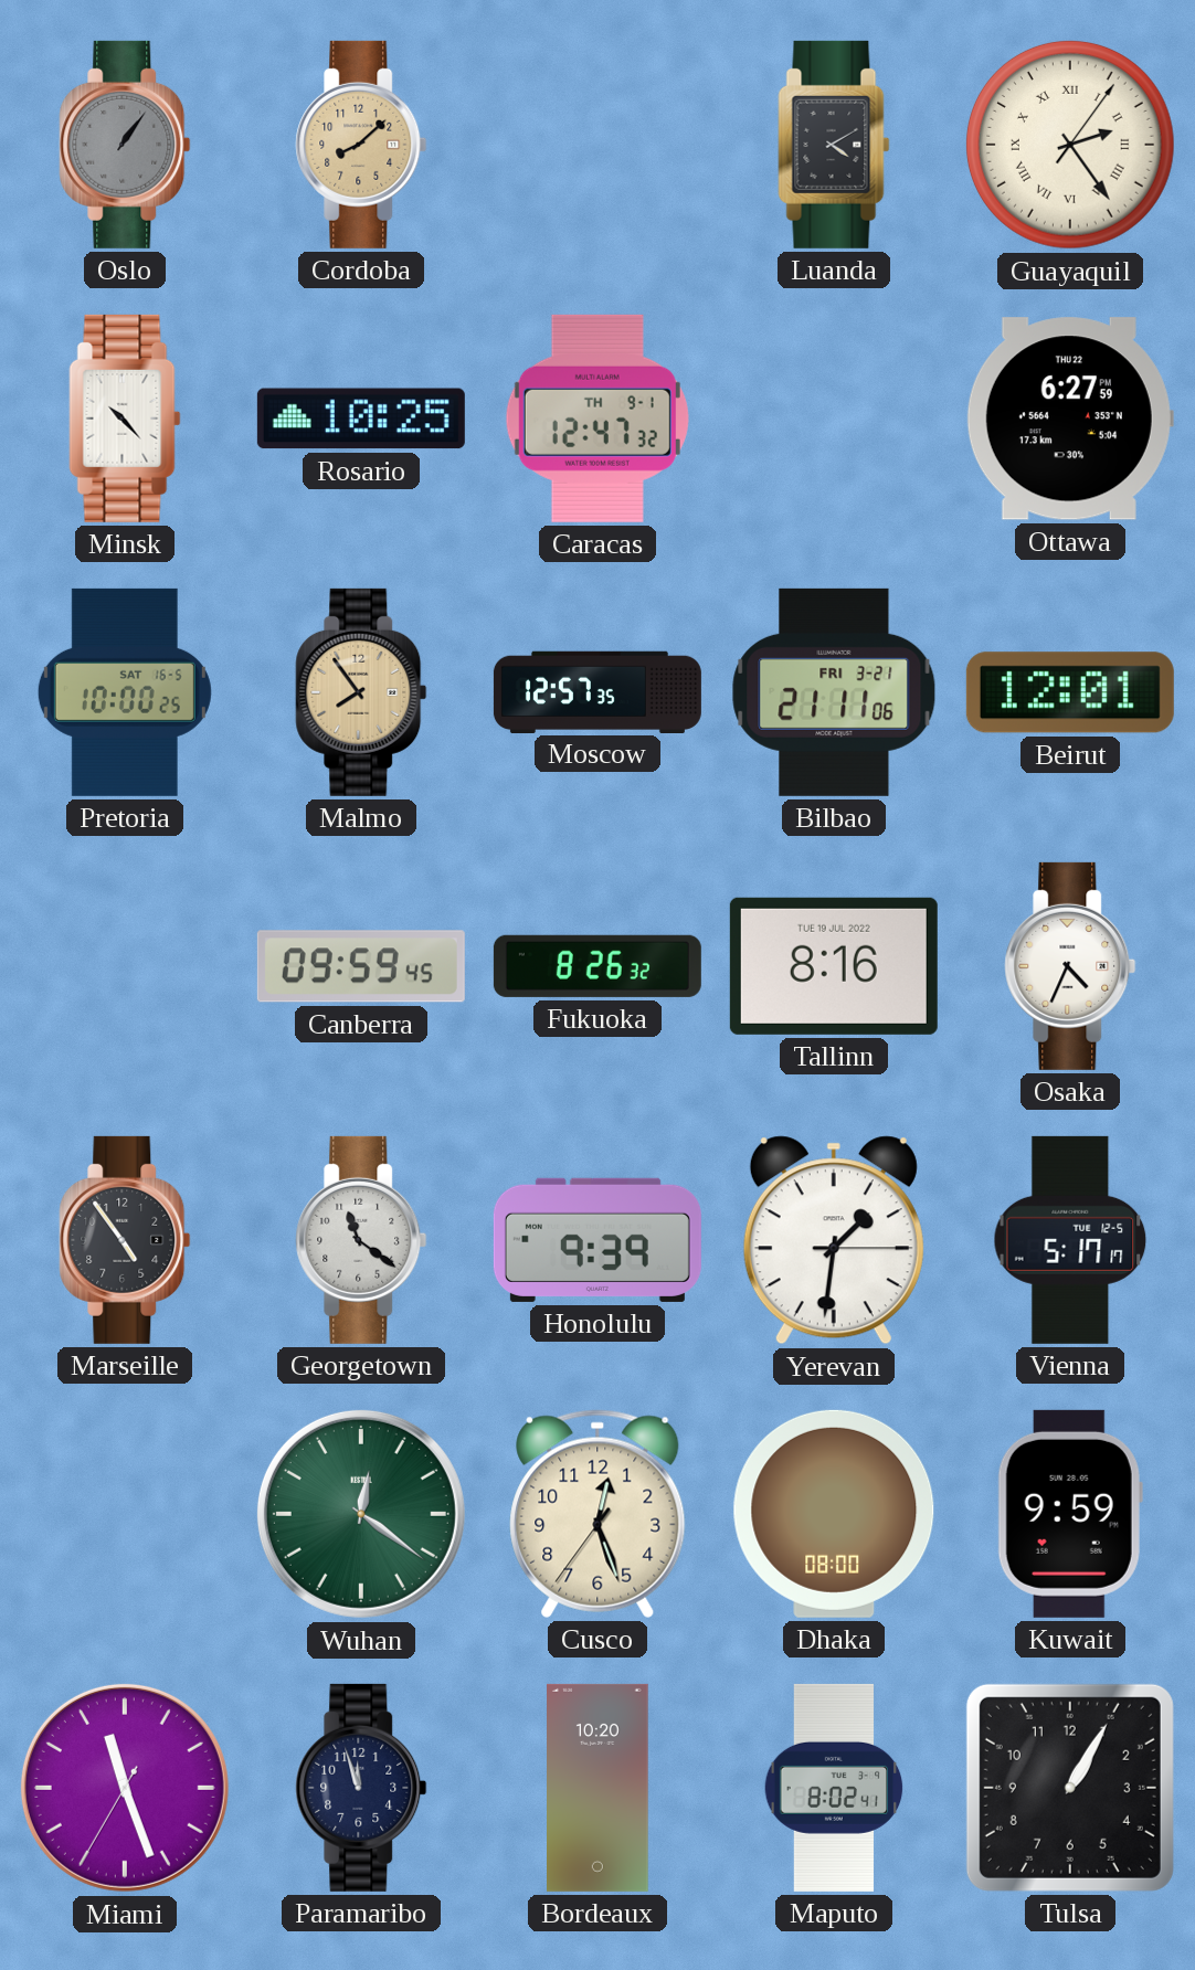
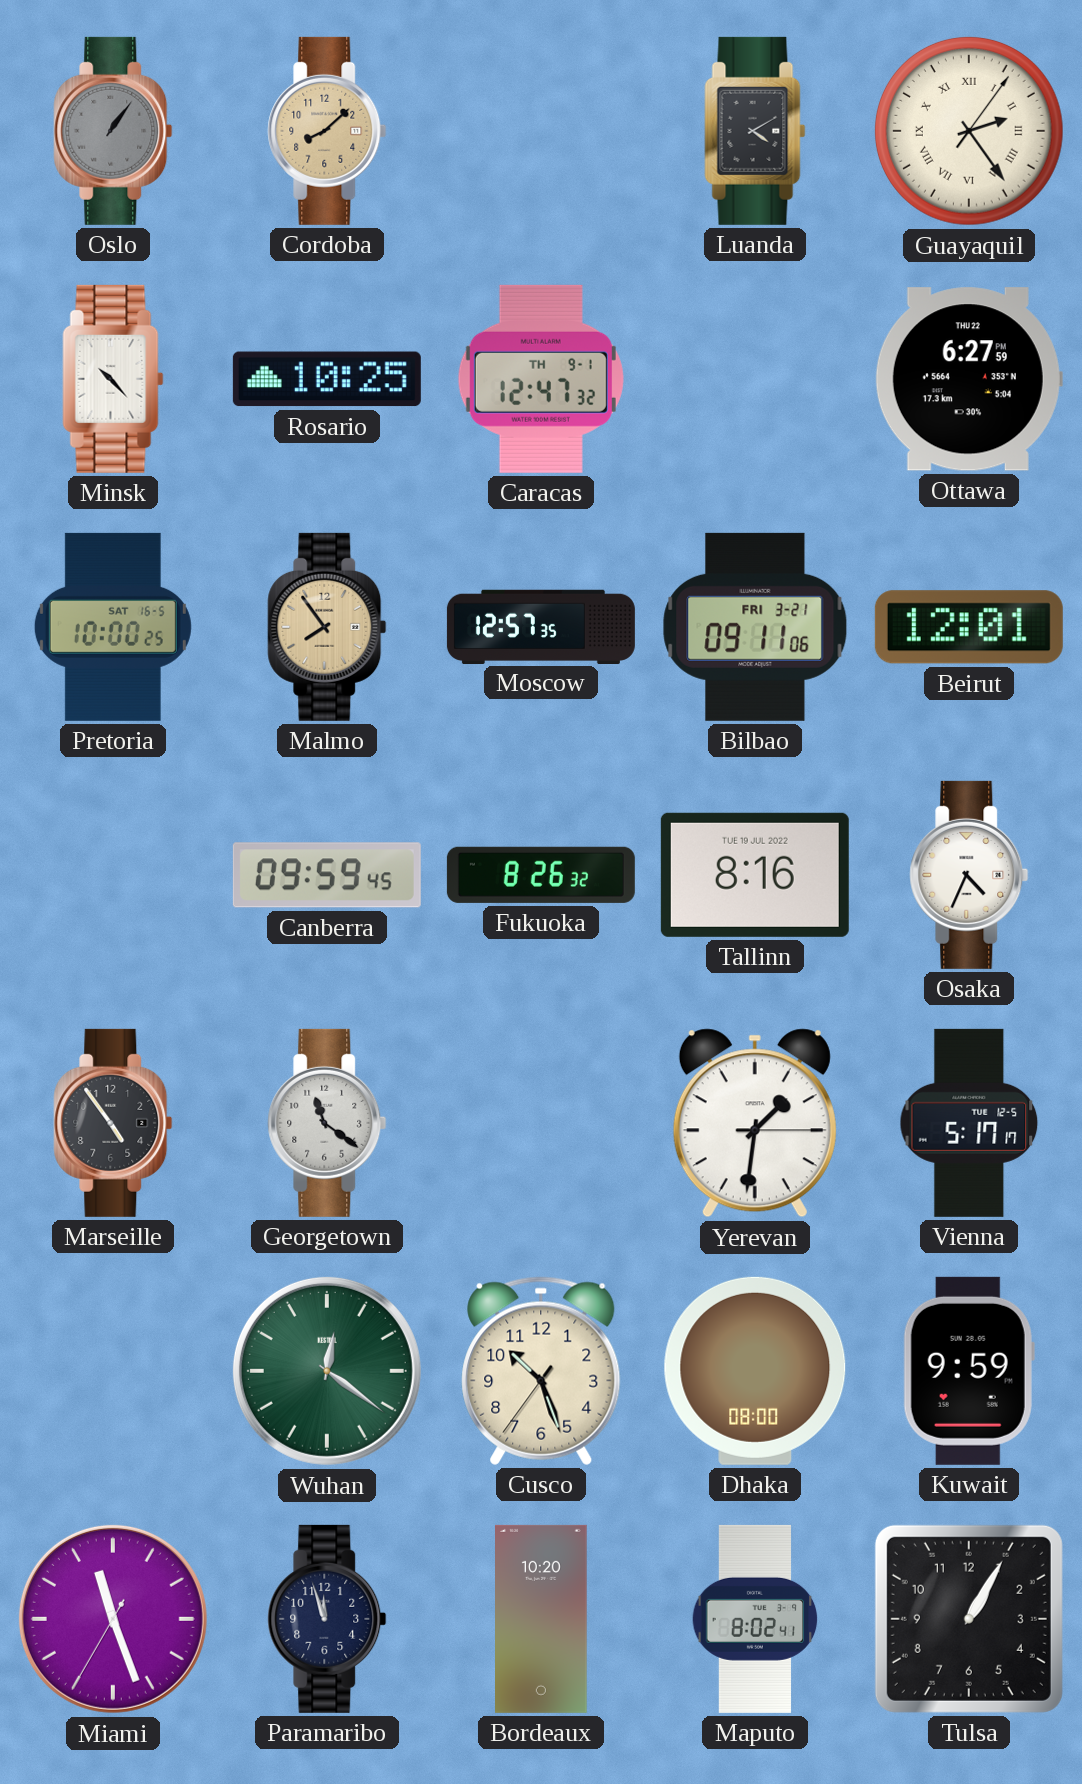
Bilbao: 21:11 -> 09:11
Honolulu: 9:39 -> none
Cusco: 12:26 -> 10:26
